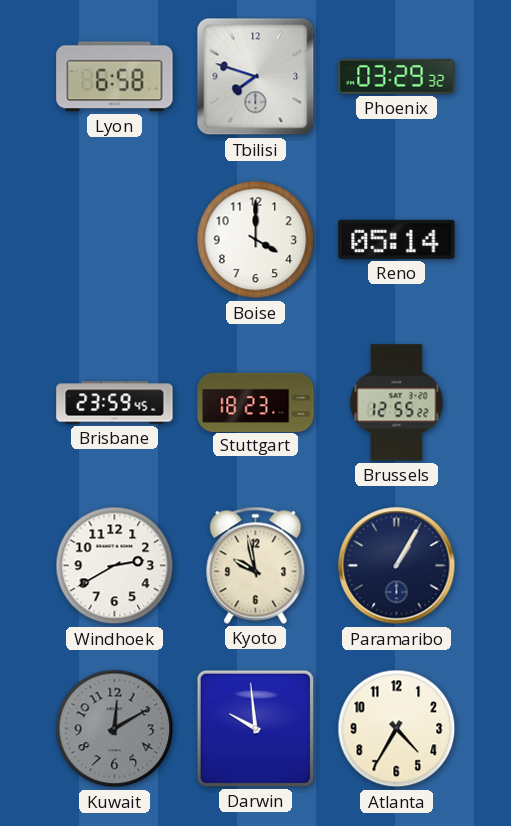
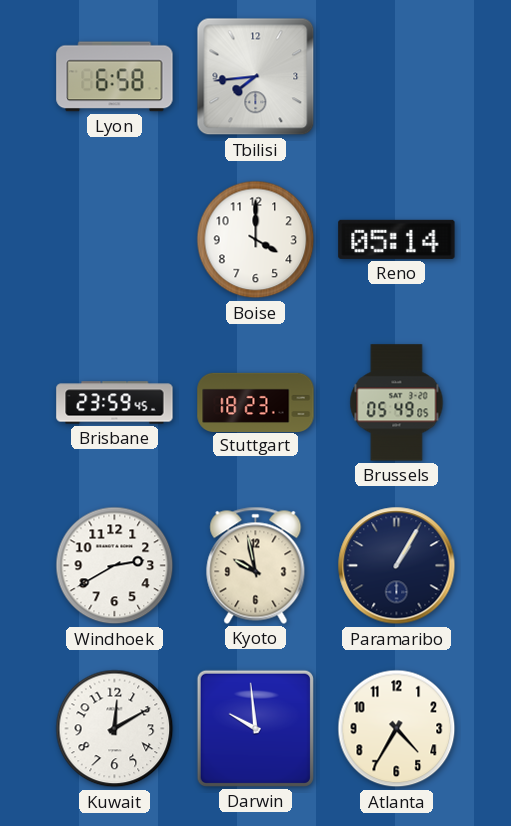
Tbilisi: 7:48 -> 7:44
Phoenix: 03:29 -> none
Brussels: 12:55 -> 05:49
Kuwait dial: grey -> white
